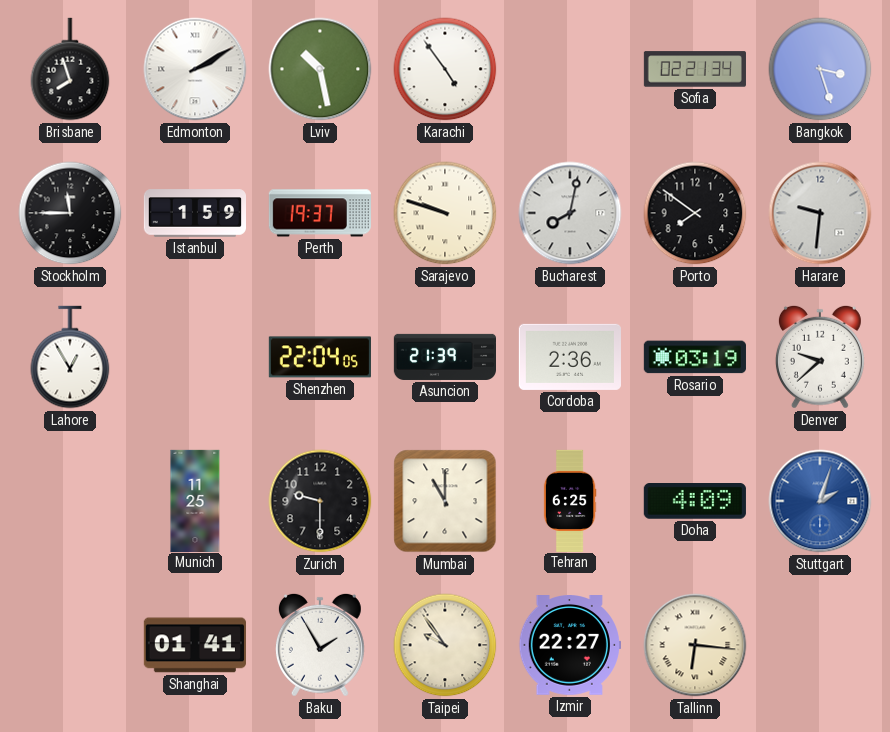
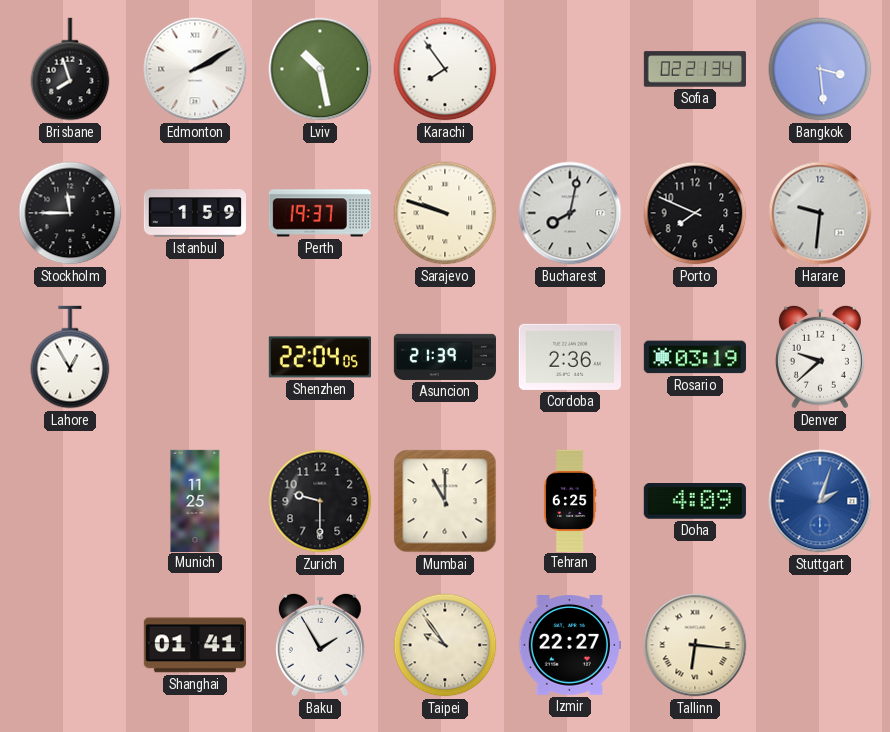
Karachi: 4:54 -> 7:54
Bangkok: 3:27 -> 3:29
Porto: 7:51 -> 7:49
